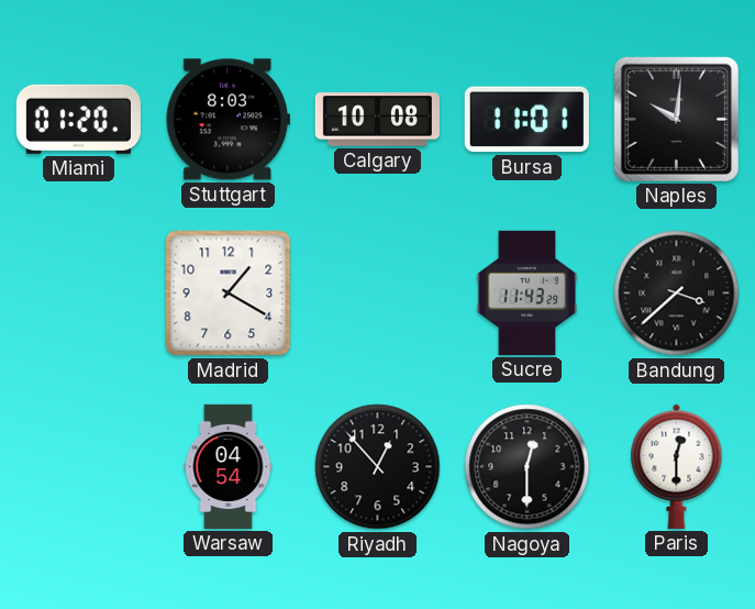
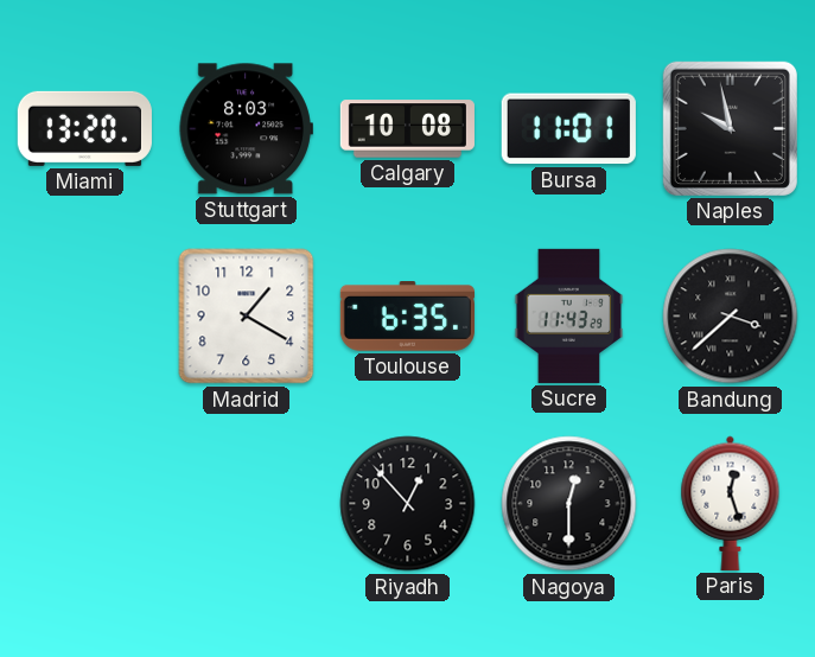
Miami: 01:20 -> 13:20
Naples: 10:01 -> 9:58
Toulouse: none -> 6:35
Warsaw: 04:54 -> none
Paris: 12:30 -> 12:27
